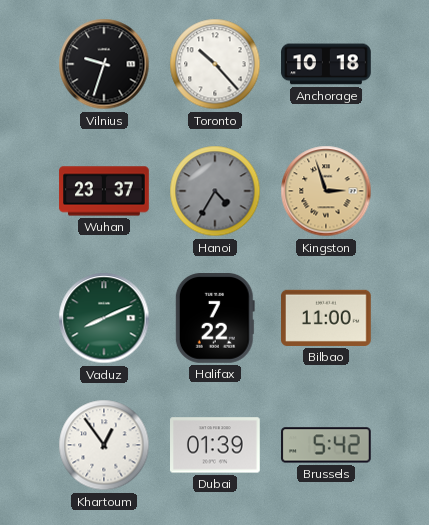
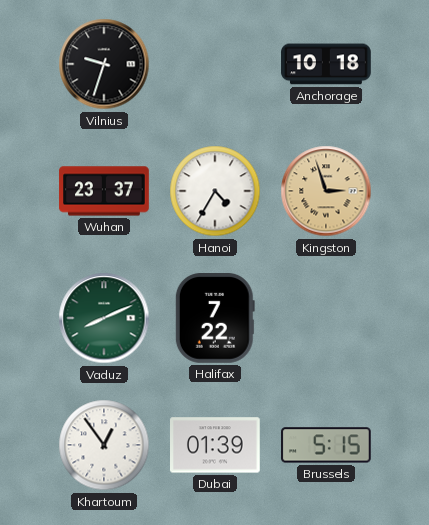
Toronto: 10:23 -> none
Hanoi dial: grey -> white
Bilbao: 11:00 -> none
Brussels: 5:42 -> 5:15
